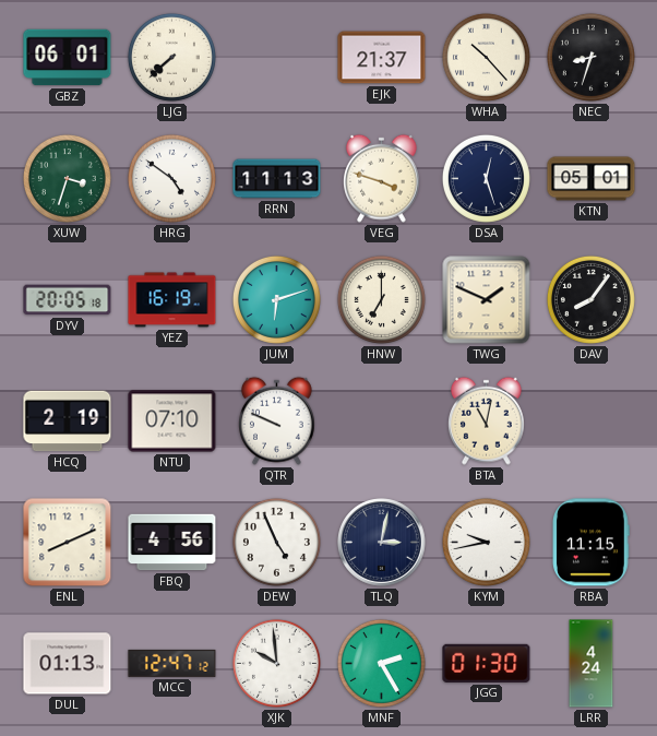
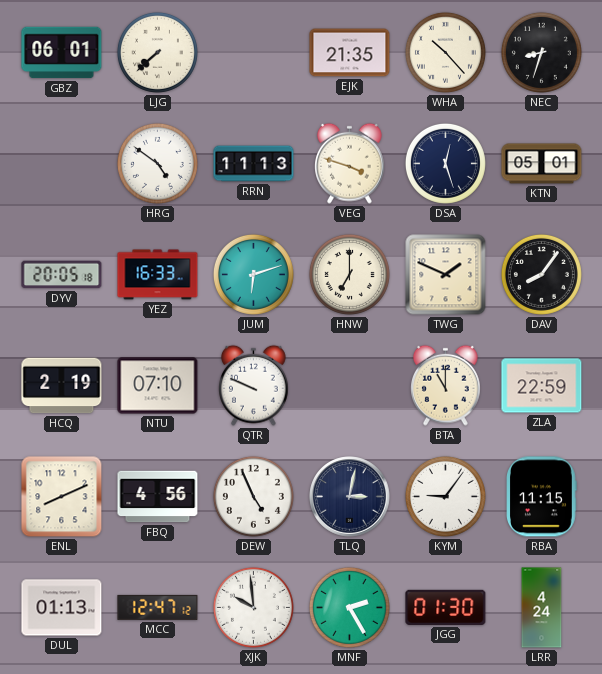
EJK: 21:37 -> 21:35
XUW: 3:33 -> none
YEZ: 16:19 -> 16:33
BTA: 11:02 -> 11:00
ZLA: none -> 22:59
KYM: 9:43 -> 9:06
